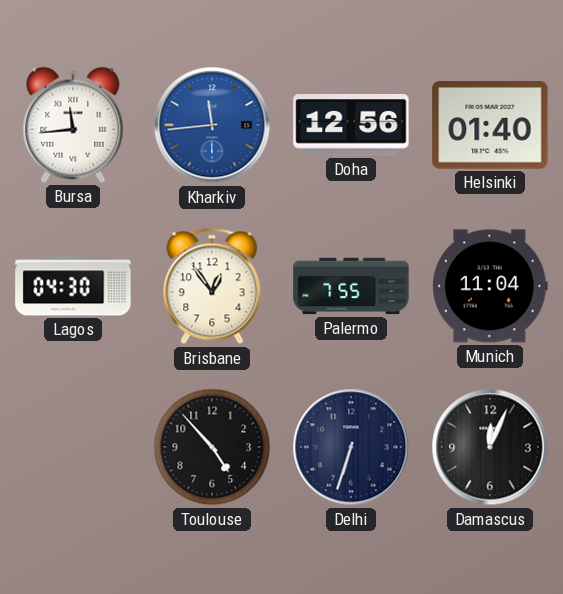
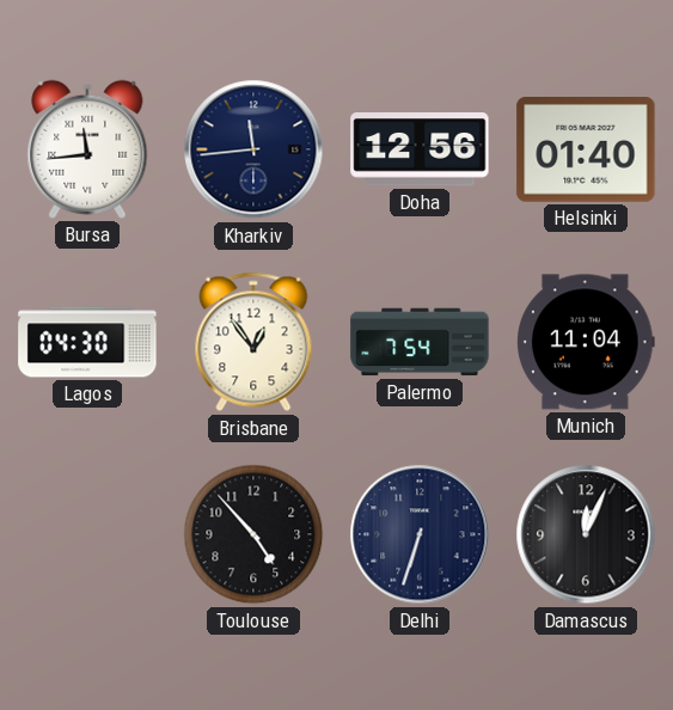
Kharkiv dial: blue -> navy
Palermo: 7:55 -> 7:54
